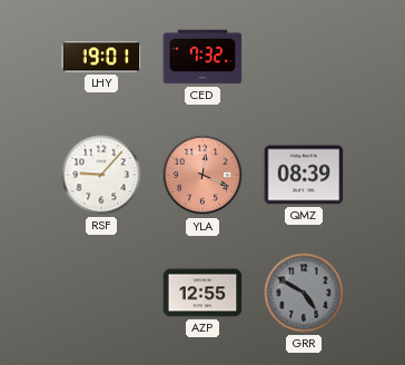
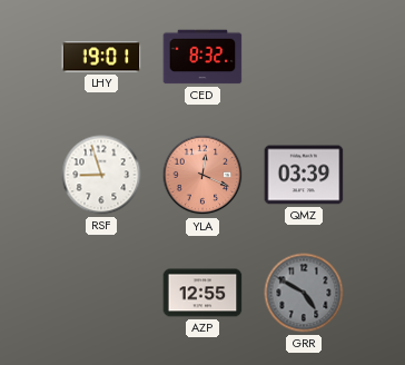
CED: 7:32 -> 8:32
RSF: 9:07 -> 8:57
QMZ: 08:39 -> 03:39
